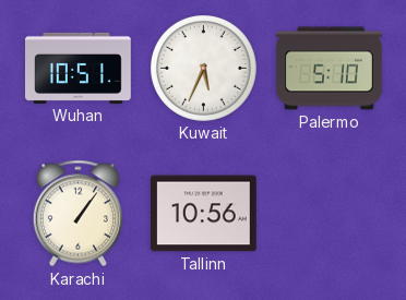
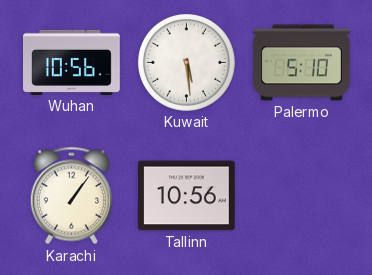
Wuhan: 10:51 -> 10:56
Kuwait: 5:34 -> 5:29
